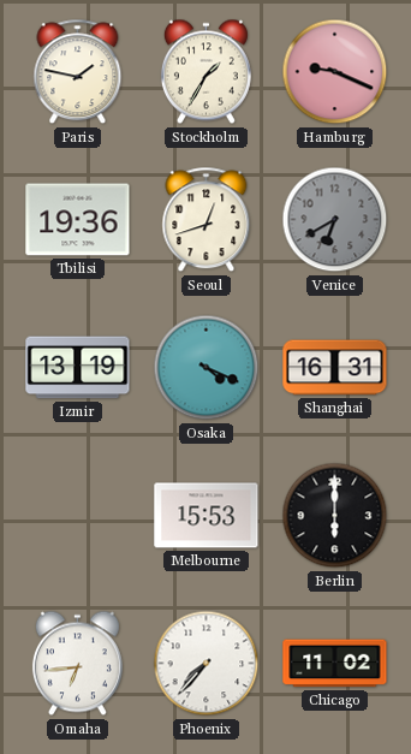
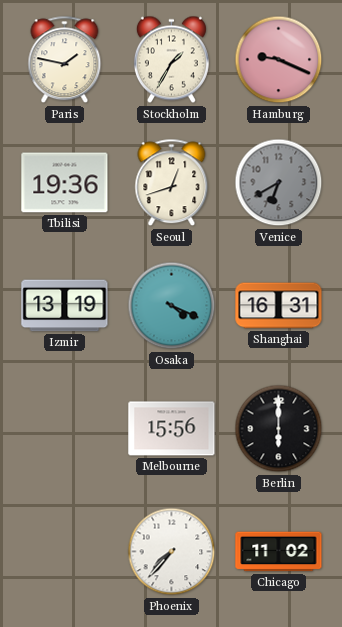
Melbourne: 15:53 -> 15:56
Omaha: 6:44 -> none
